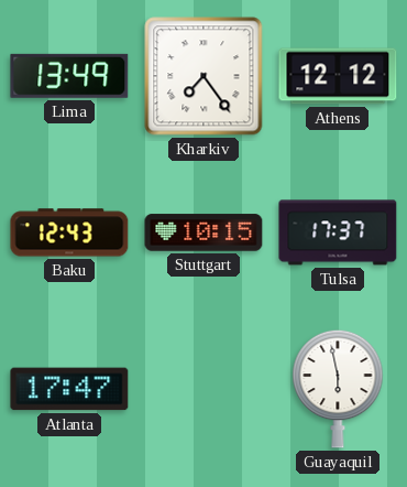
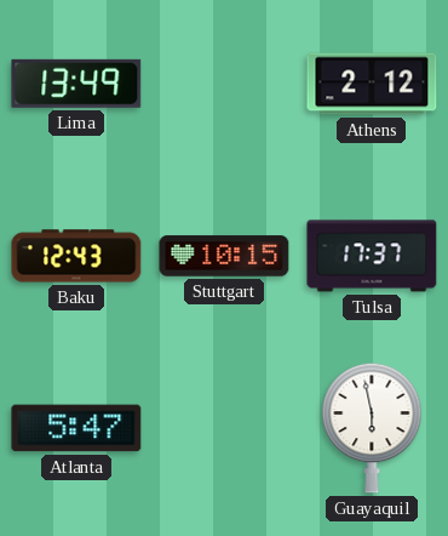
Kharkiv: 7:24 -> none
Athens: 12:12 -> 2:12
Atlanta: 17:47 -> 5:47
